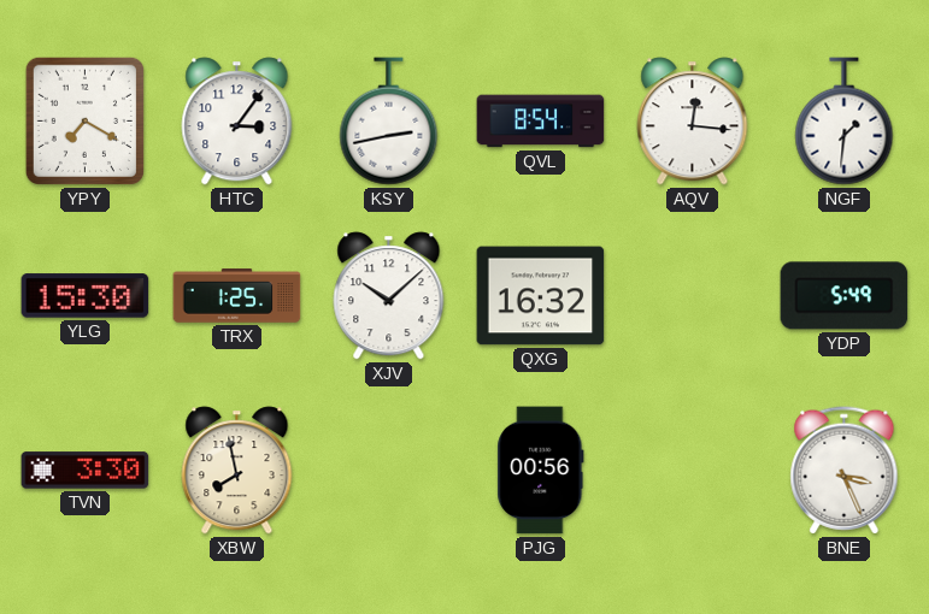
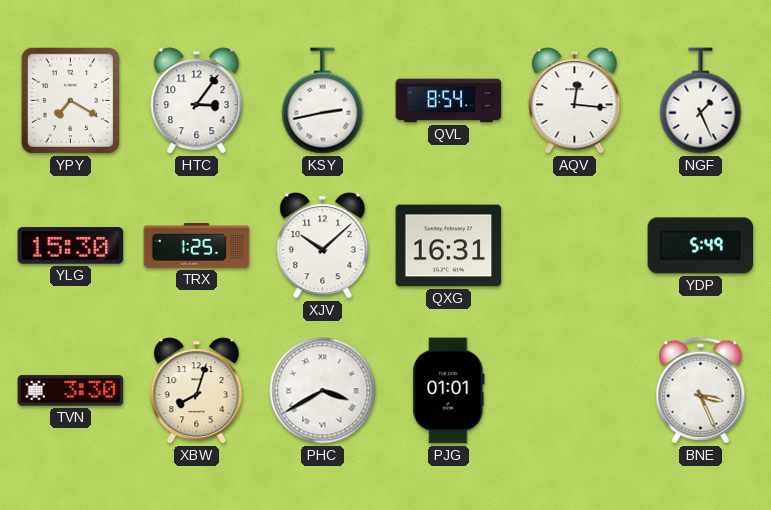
NGF: 1:31 -> 1:26
QXG: 16:32 -> 16:31
XBW: 7:58 -> 8:03
PHC: none -> 3:40
PJG: 00:56 -> 01:01
